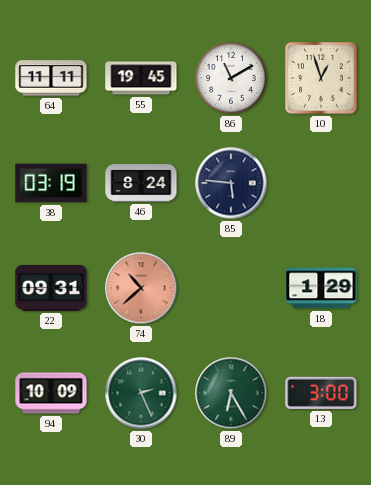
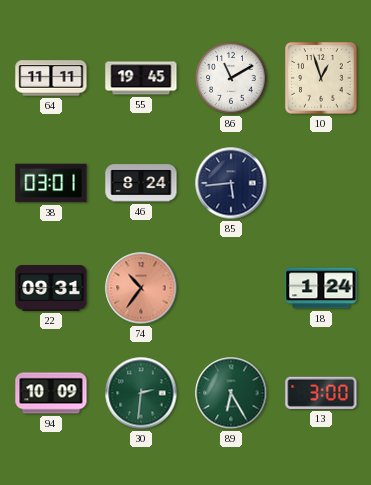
38: 03:19 -> 03:01
85: 5:46 -> 5:44
74: 10:38 -> 10:36
18: 1:29 -> 1:24
30: 2:26 -> 2:31
